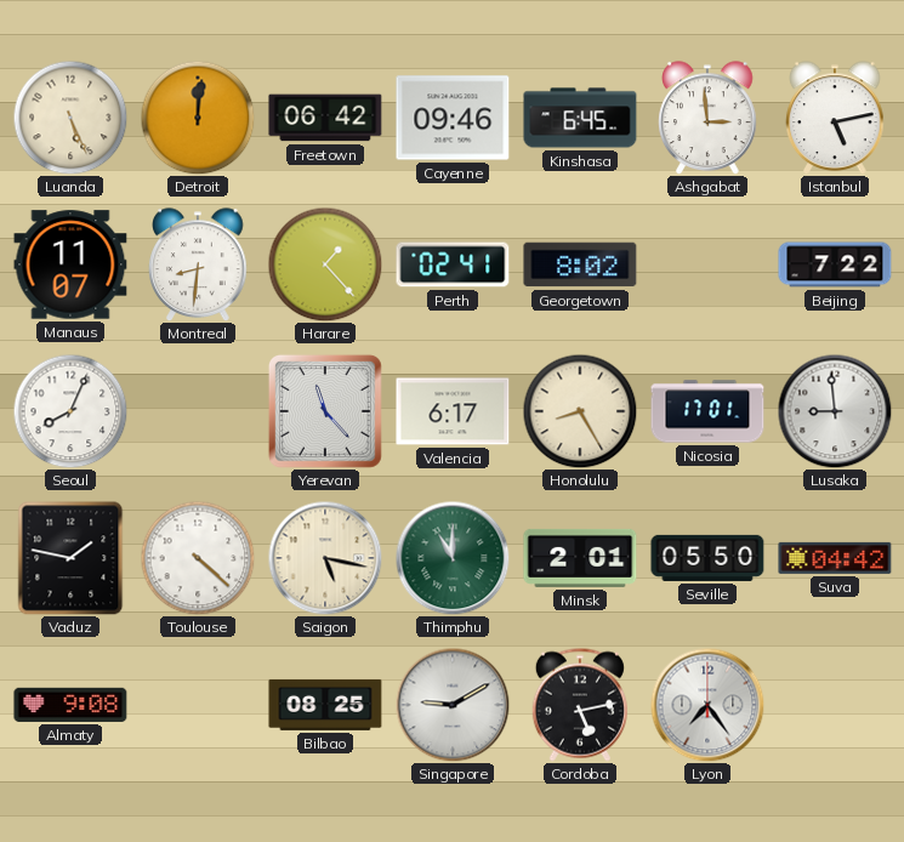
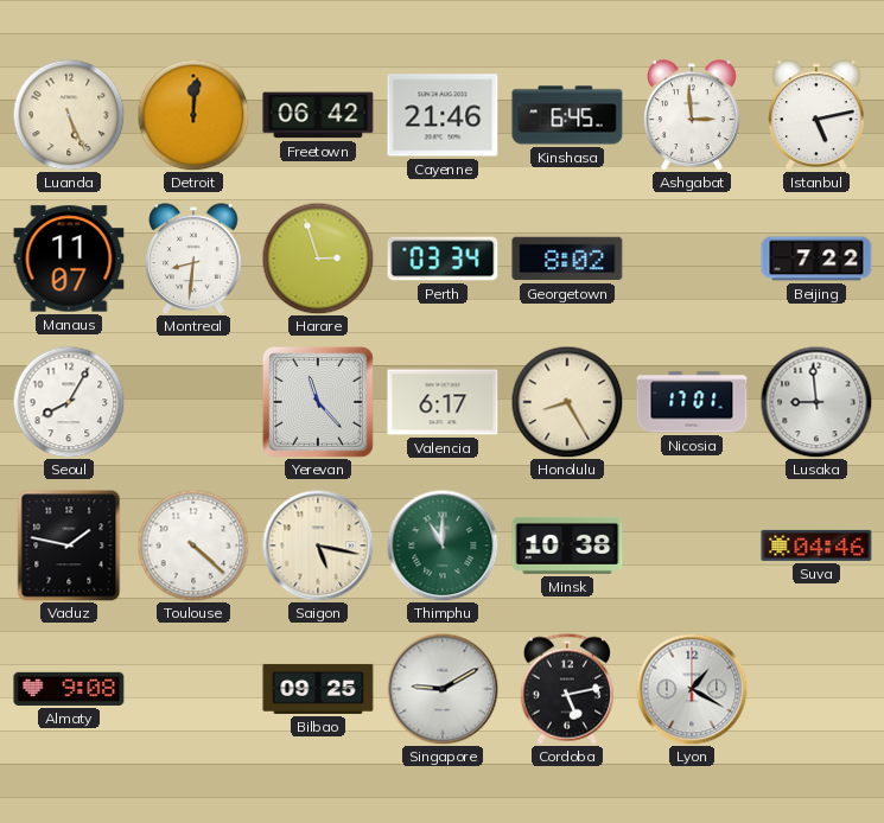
Cayenne: 09:46 -> 21:46
Harare: 1:23 -> 2:57
Perth: 02:41 -> 03:34
Seoul: 8:04 -> 8:05
Minsk: 2:01 -> 10:38
Seville: 05:50 -> none
Suva: 04:42 -> 04:46
Bilbao: 08:25 -> 09:25
Lyon: 7:24 -> 1:20
